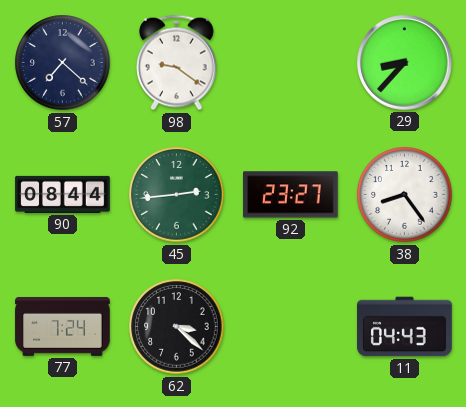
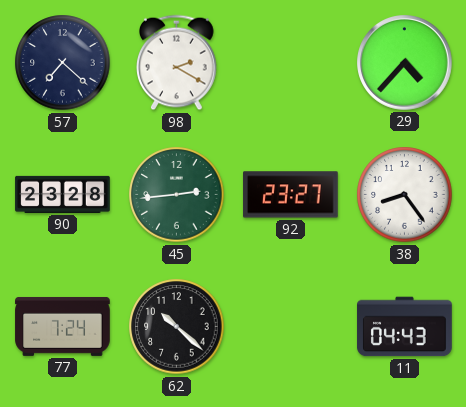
98: 9:21 -> 2:20
29: 8:37 -> 4:37
90: 08:44 -> 23:28
62: 3:22 -> 10:22
